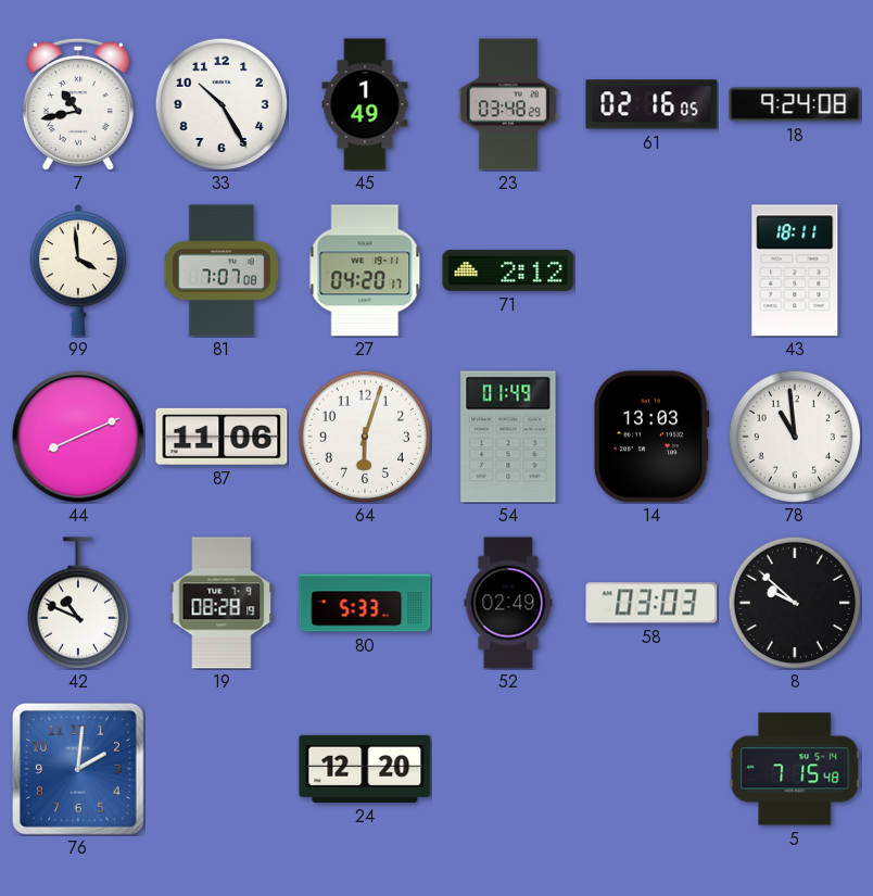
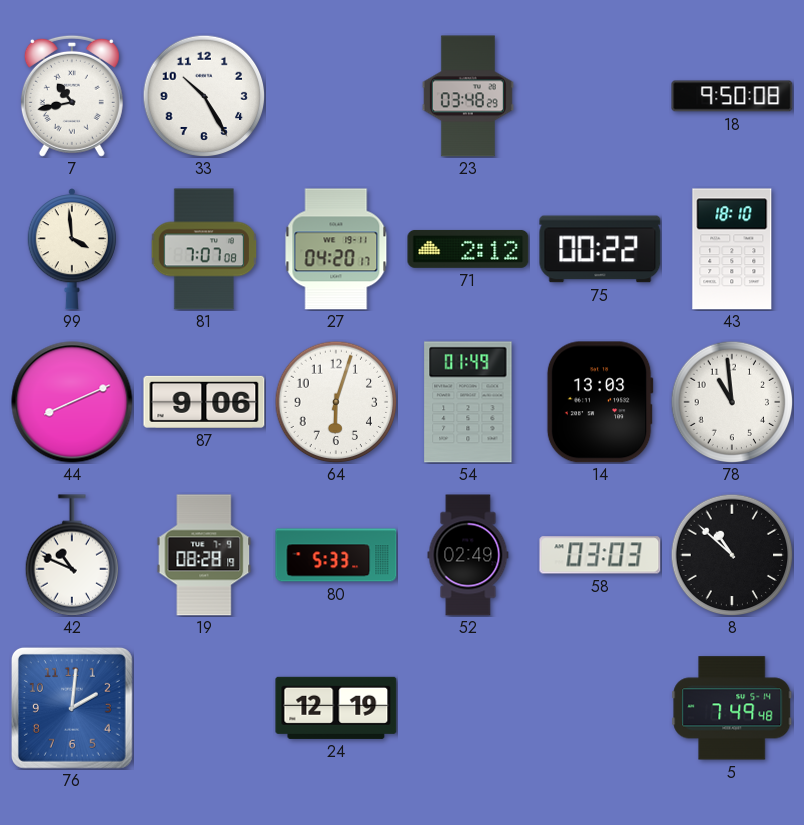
45: 1:49 -> none
61: 02:16 -> none
18: 9:24 -> 9:50
75: none -> 00:22
43: 18:11 -> 18:10
87: 11:06 -> 9:06
8: 9:52 -> 10:52
24: 12:20 -> 12:19
5: 7:15 -> 7:49
